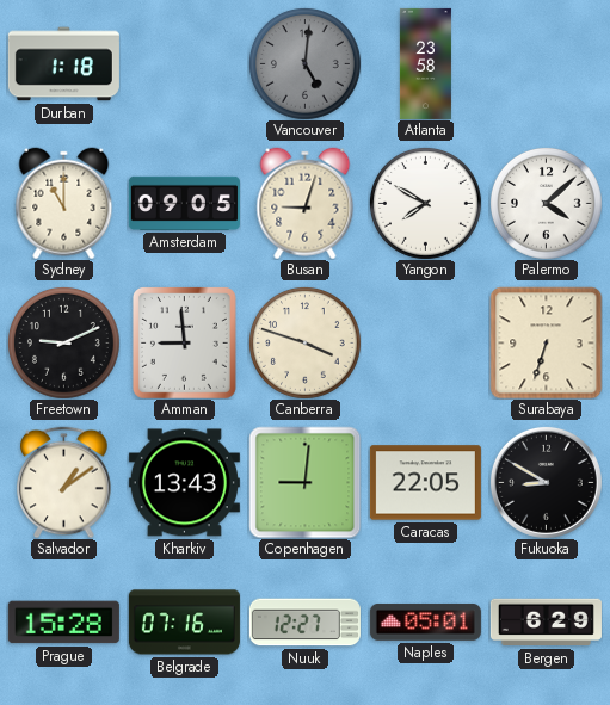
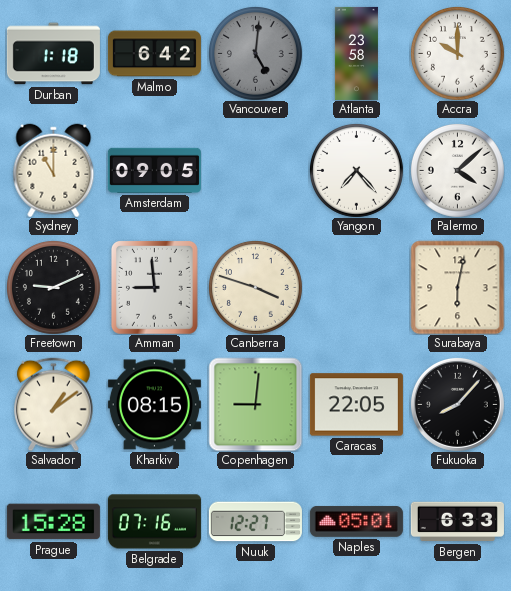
Malmo: none -> 6:42
Accra: none -> 10:00
Busan: 9:03 -> none
Yangon: 7:50 -> 7:23
Surabaya: 6:33 -> 6:02
Kharkiv: 13:43 -> 08:15
Fukuoka: 8:50 -> 8:07
Bergen: 6:29 -> 6:33
